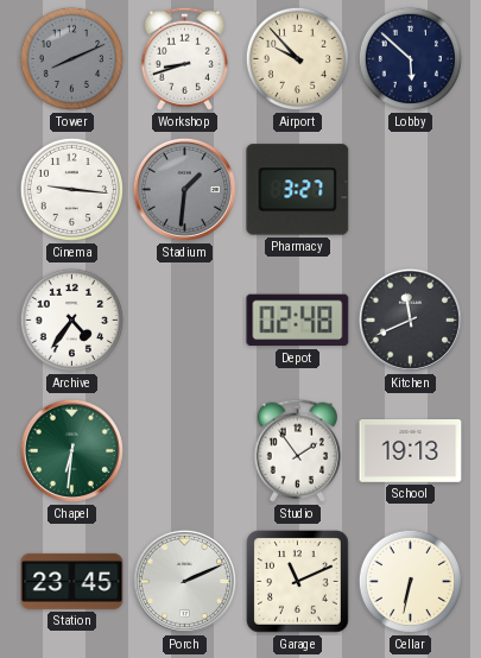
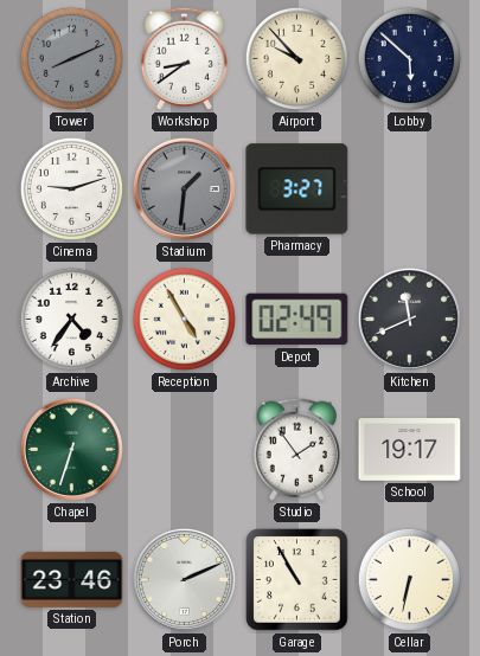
Workshop: 8:42 -> 8:39
Cinema: 9:16 -> 9:12
Reception: none -> 4:55
Depot: 02:48 -> 02:49
Chapel: 6:31 -> 6:33
School: 19:13 -> 19:17
Station: 23:45 -> 23:46
Garage: 11:11 -> 10:55
